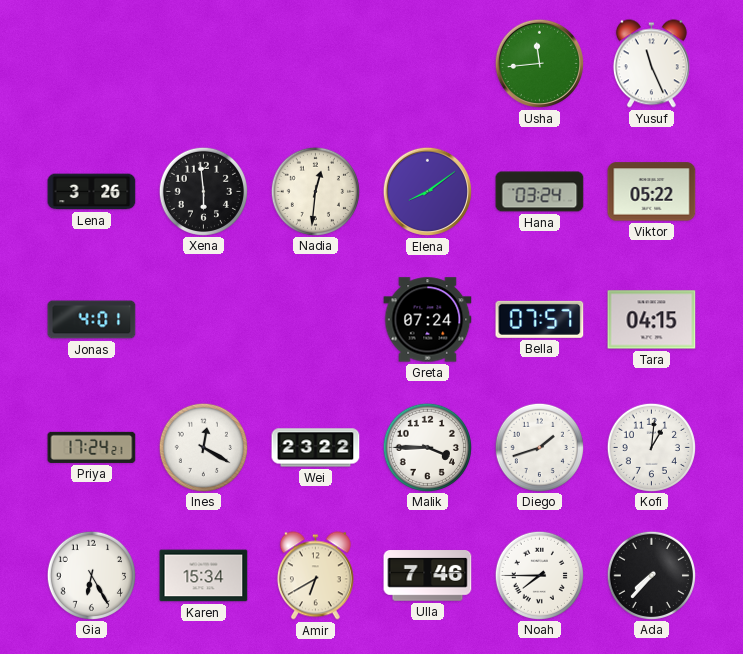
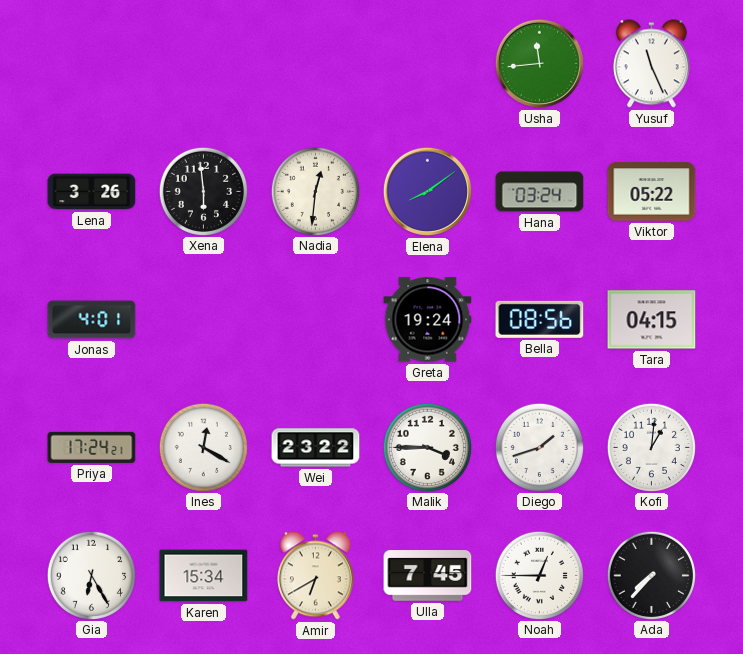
Greta: 07:24 -> 19:24
Bella: 07:57 -> 08:56
Ulla: 7:46 -> 7:45
Noah: 7:45 -> 12:45
